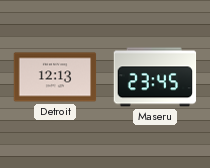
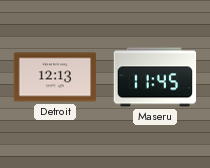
Maseru: 23:45 -> 11:45
